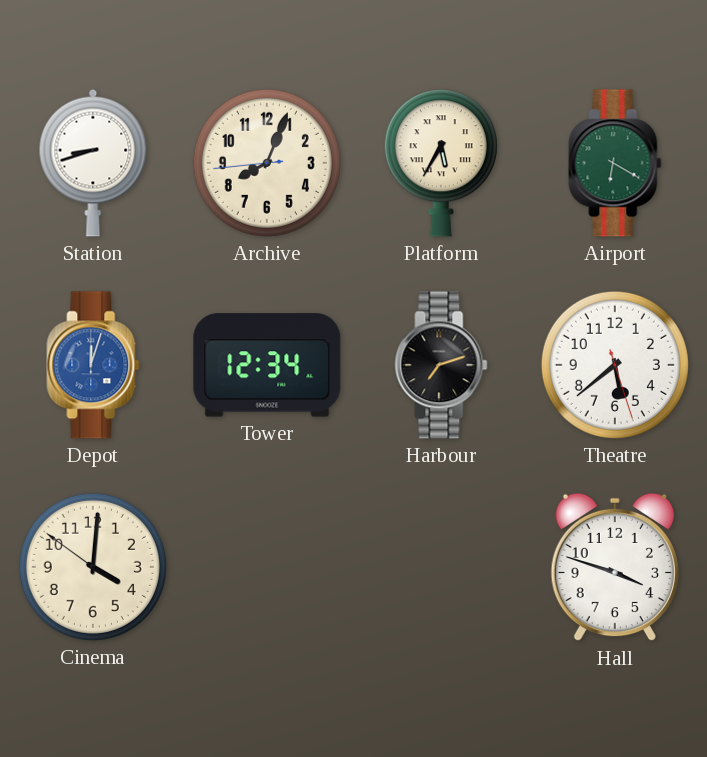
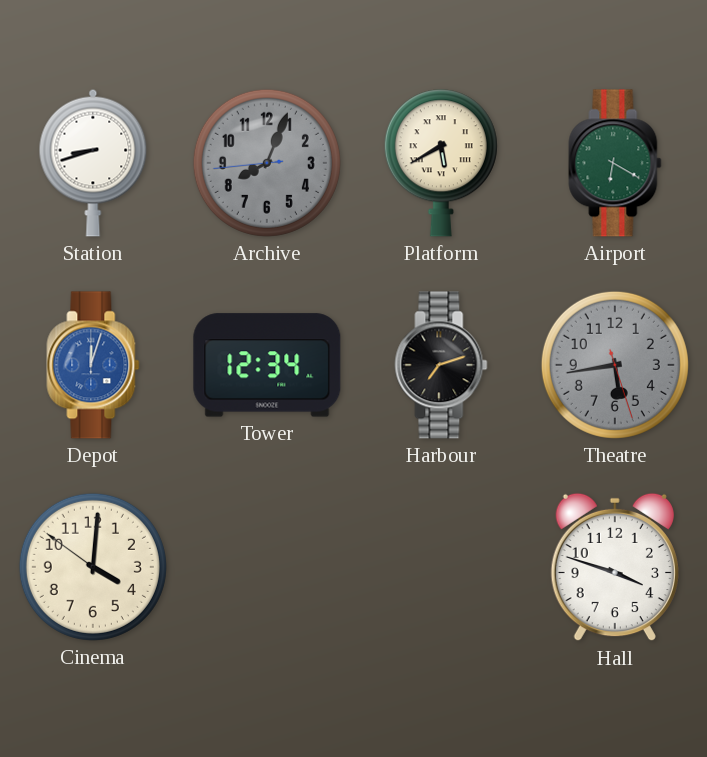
Archive dial: cream -> grey
Platform: 5:35 -> 5:40
Theatre: 5:38 -> 5:43
Theatre dial: white -> grey
